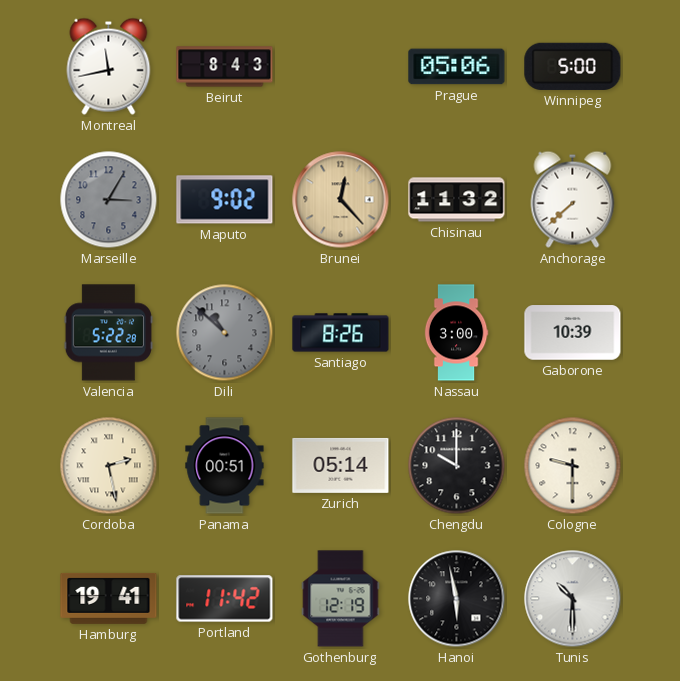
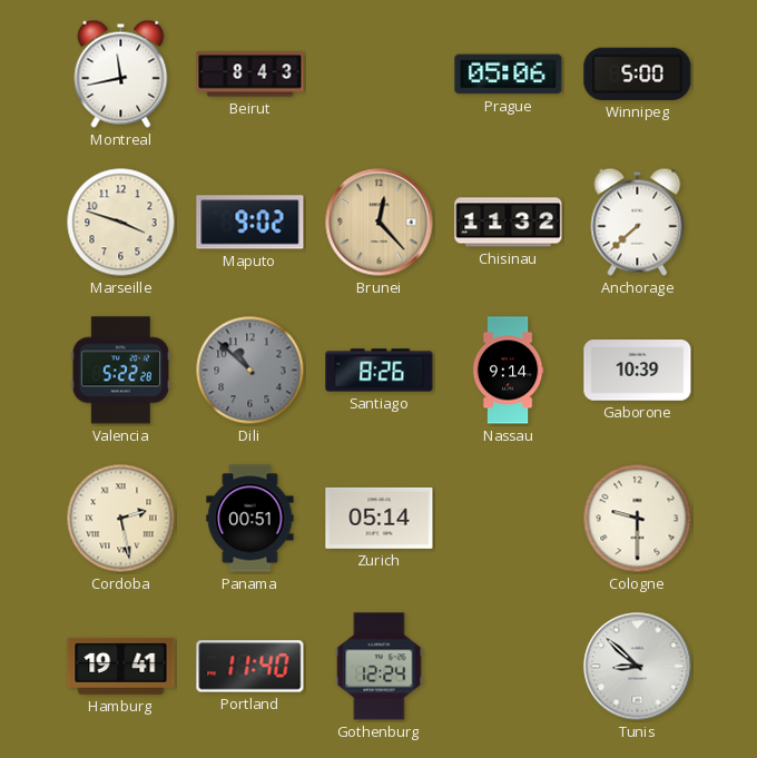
Marseille: 3:05 -> 3:48
Marseille dial: grey -> cream
Nassau: 3:00 -> 9:14
Chengdu: 10:00 -> none
Portland: 11:42 -> 11:40
Gothenburg: 12:19 -> 12:24
Hanoi: 5:58 -> none
Tunis: 10:30 -> 8:52
